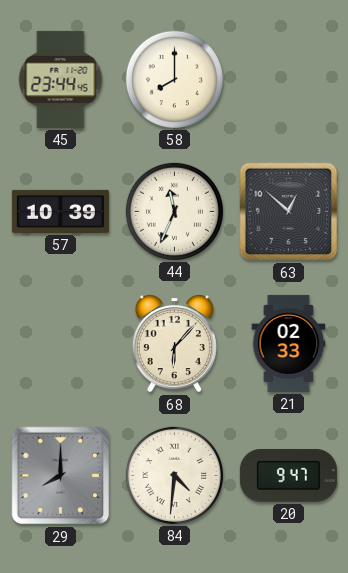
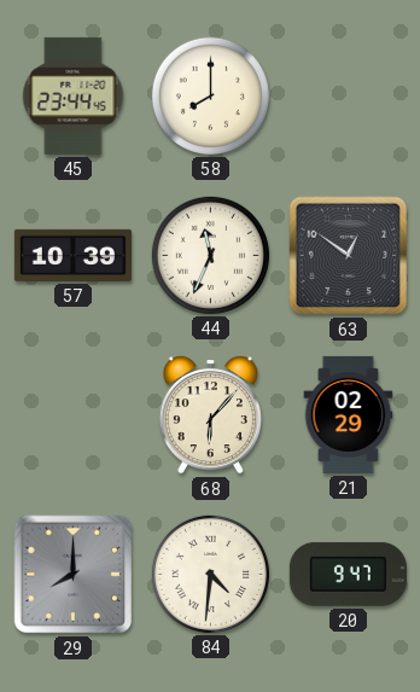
63: 12:52 -> 12:51
21: 02:33 -> 02:29
